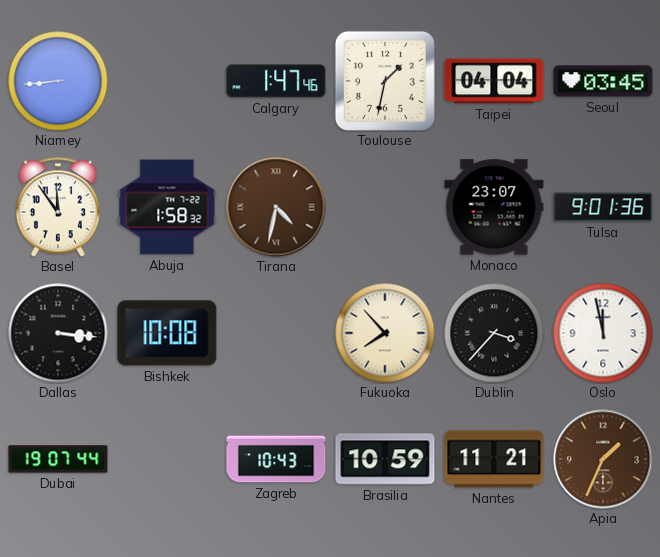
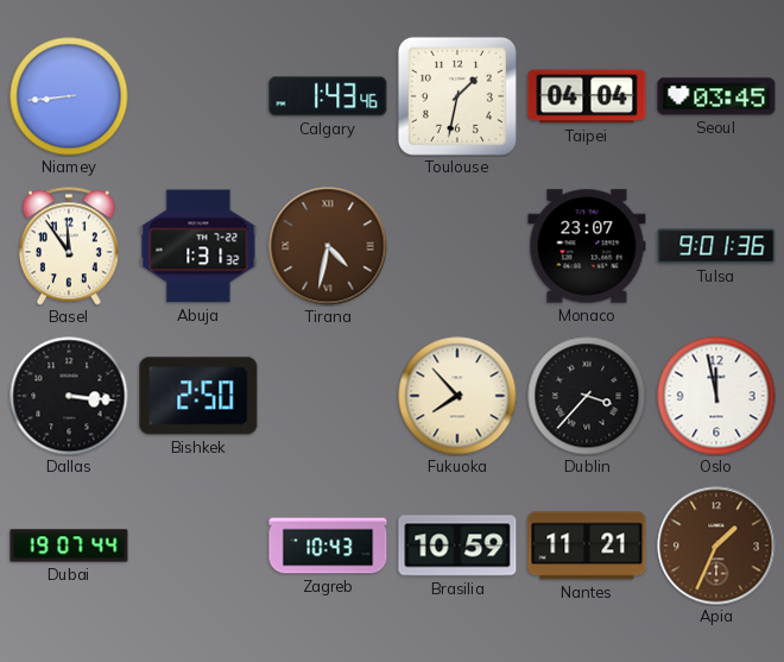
Calgary: 1:47 -> 1:43
Abuja: 1:58 -> 1:31
Bishkek: 10:08 -> 2:50
